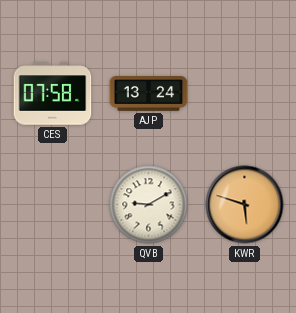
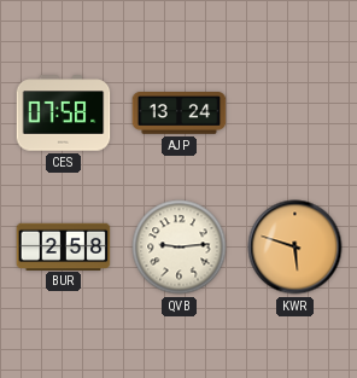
BUR: none -> 2:58
QVB: 9:10 -> 9:14
